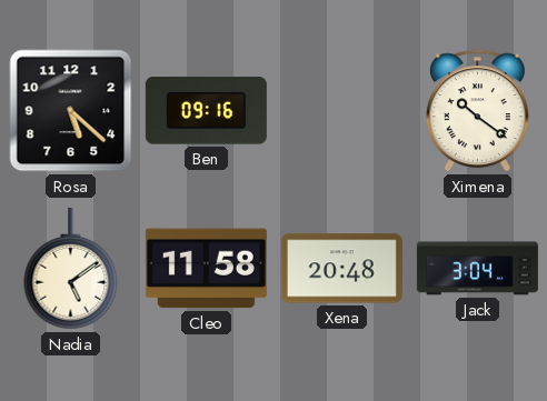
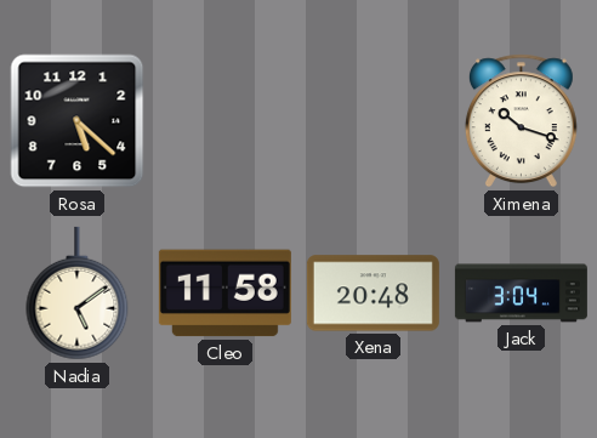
Ben: 09:16 -> none
Ximena: 10:21 -> 10:18
